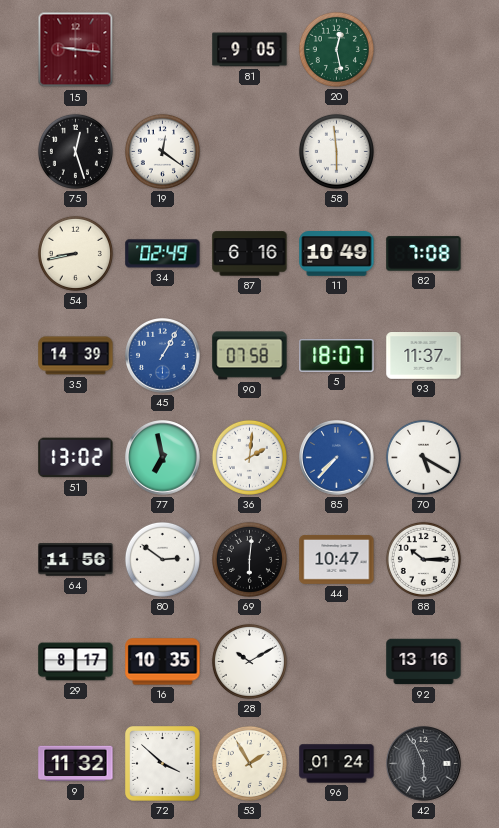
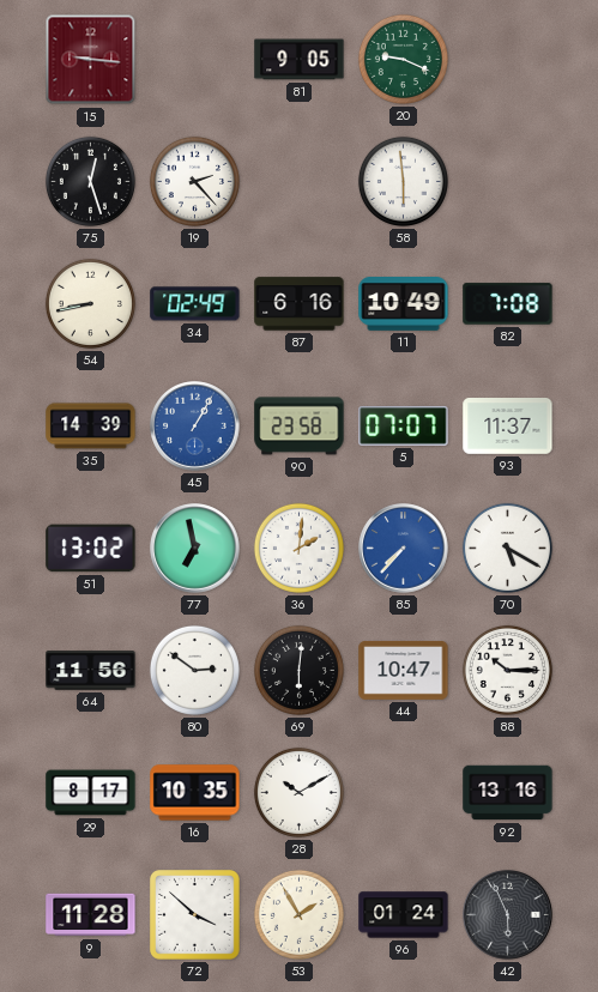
20: 12:28 -> 9:19
19: 12:21 -> 2:23
90: 07:58 -> 23:58
5: 18:07 -> 07:07
9: 11:32 -> 11:28
